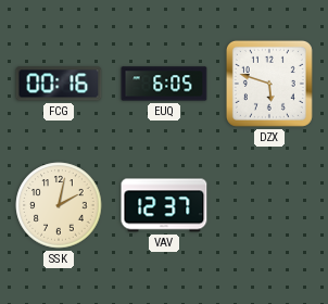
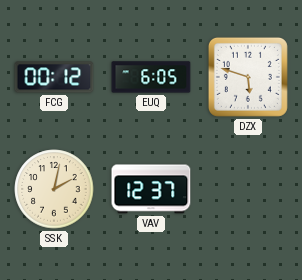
FCG: 00:16 -> 00:12
